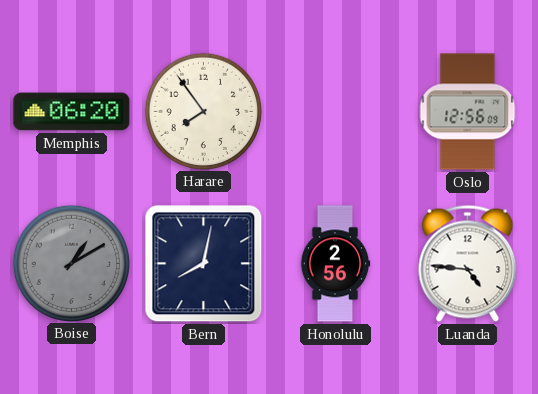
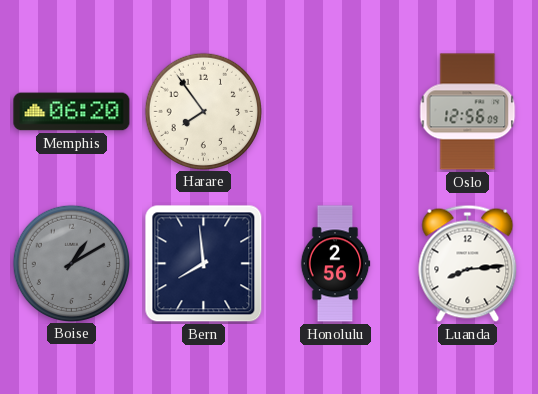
Bern: 8:02 -> 7:59
Luanda: 4:46 -> 8:14
